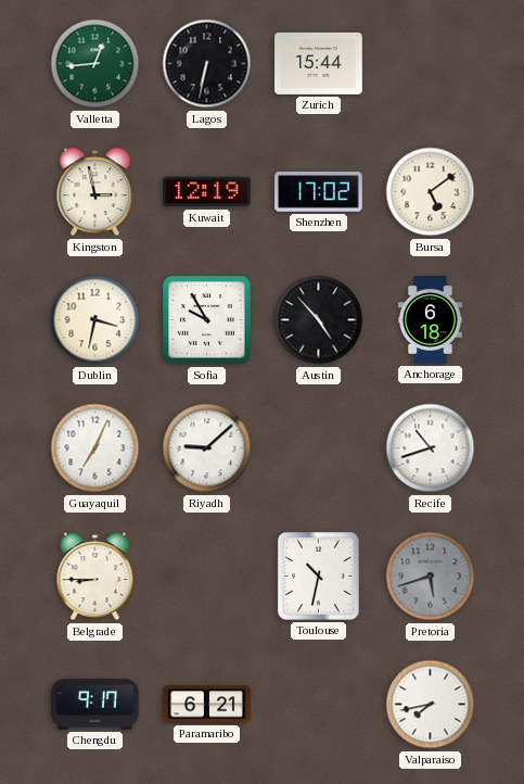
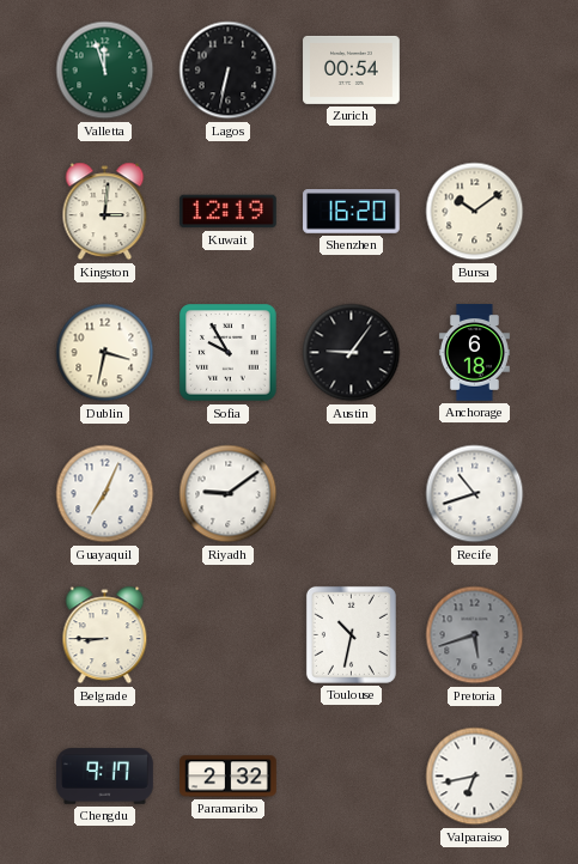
Valletta: 12:44 -> 11:57
Zurich: 15:44 -> 00:54
Kingston: 2:58 -> 3:01
Shenzhen: 17:02 -> 16:20
Bursa: 5:09 -> 10:09
Austin: 4:53 -> 9:06
Riyadh: 9:08 -> 9:09
Paramaribo: 6:21 -> 2:32
Valparaiso: 7:43 -> 6:43
